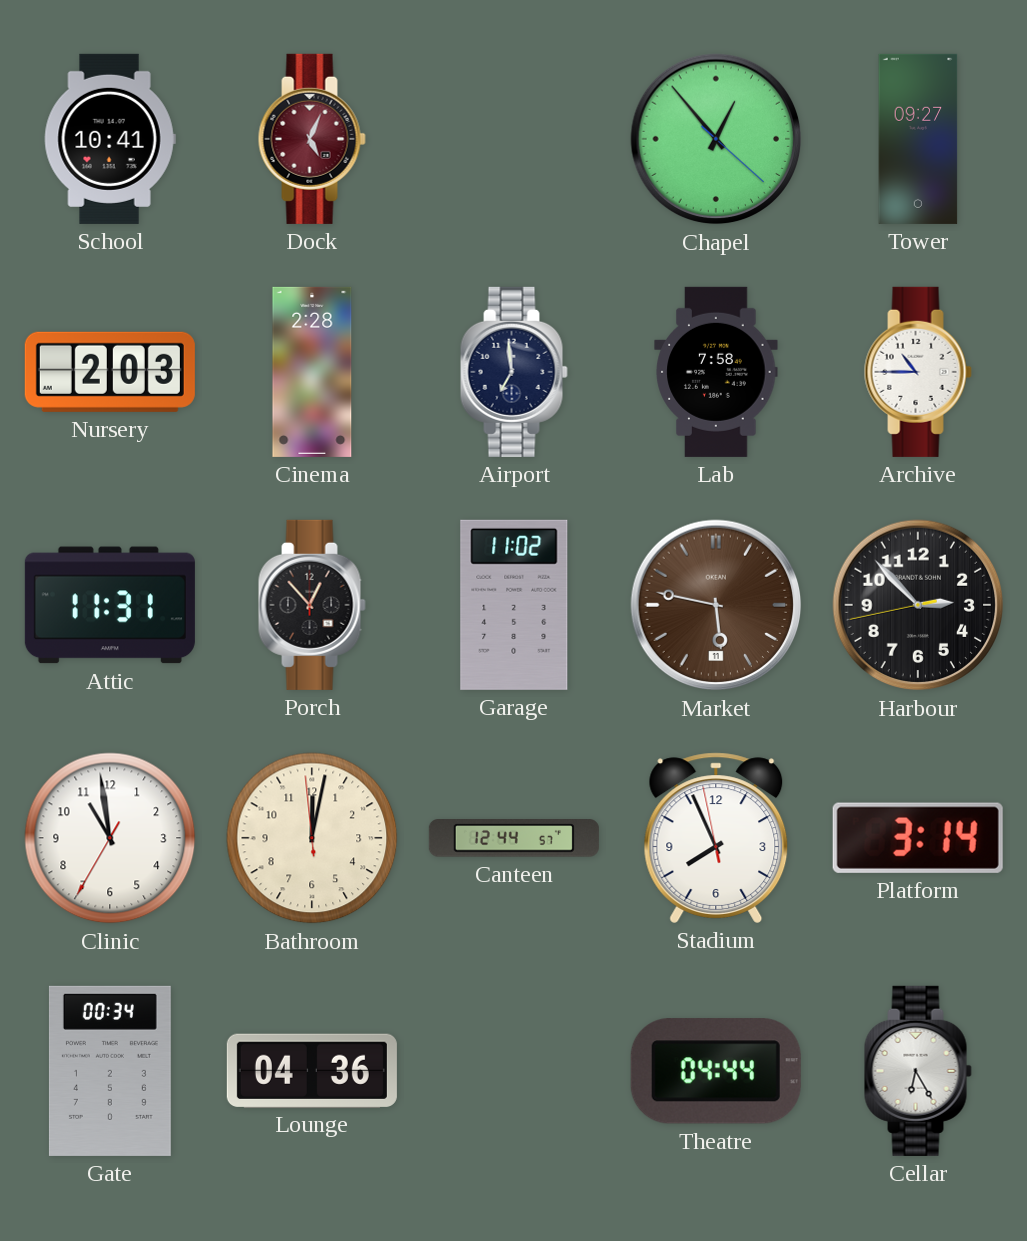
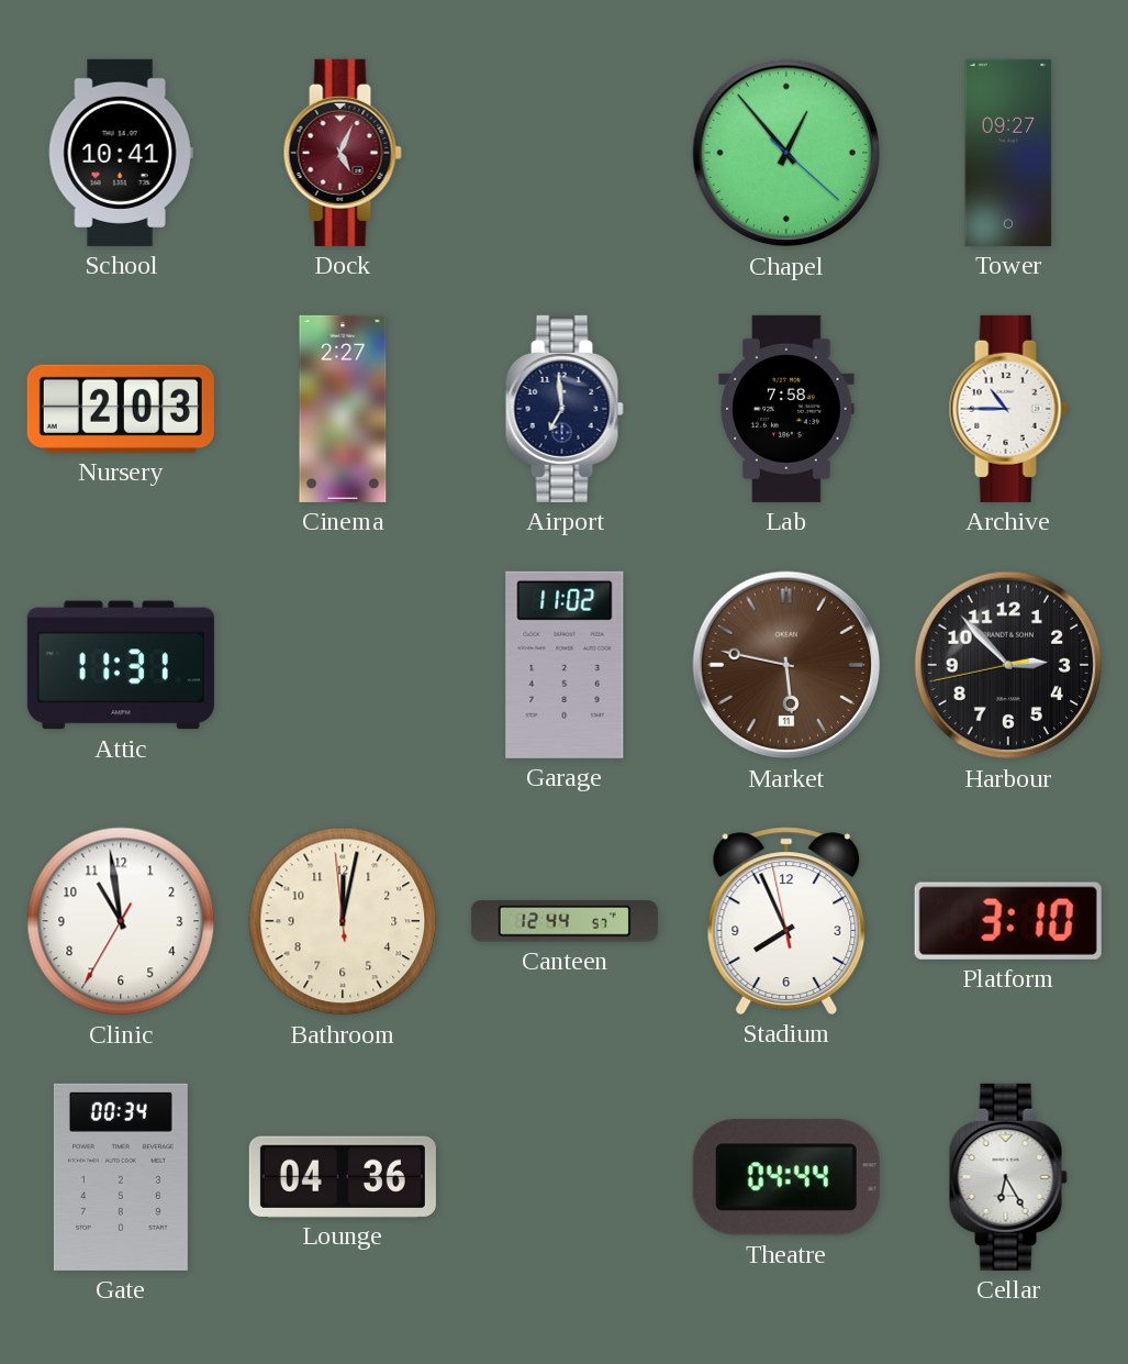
Cinema: 2:28 -> 2:27
Porch: 12:53 -> none
Platform: 3:14 -> 3:10
